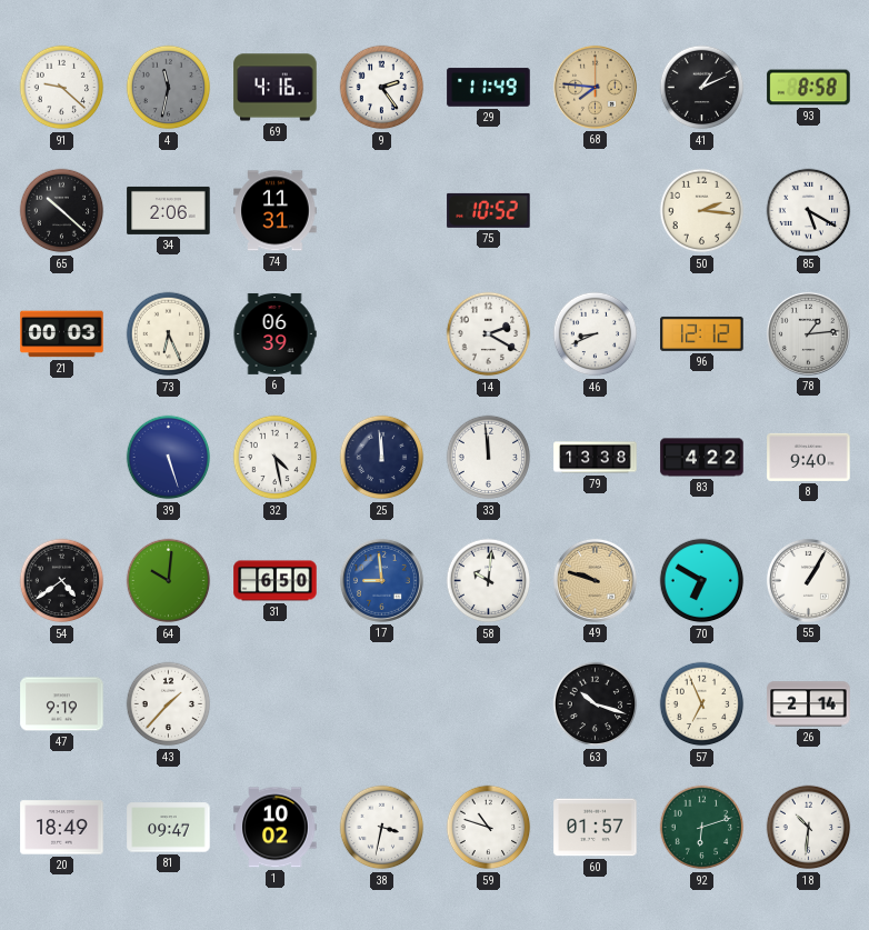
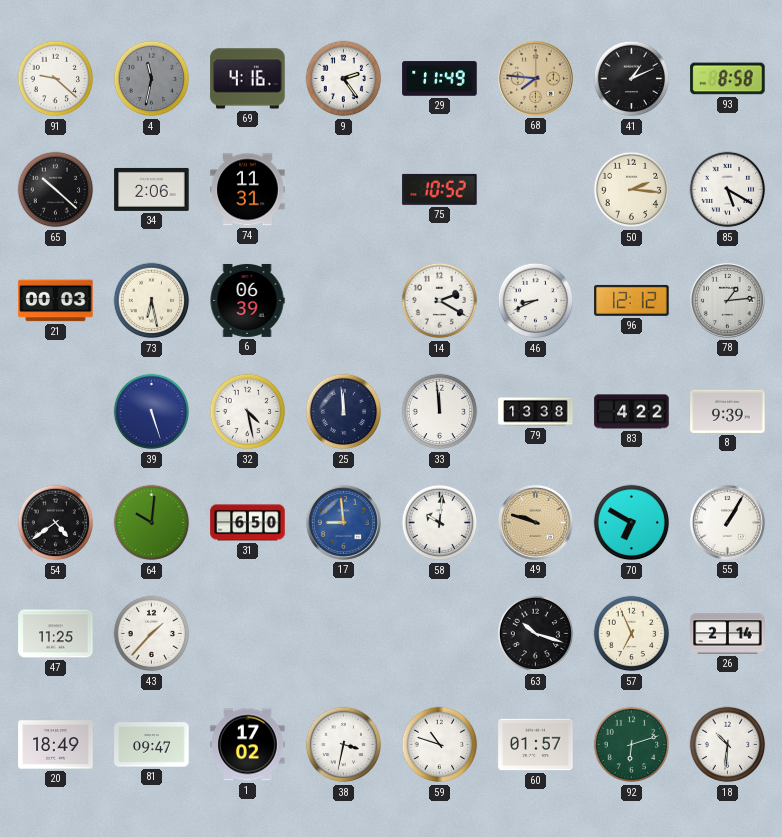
73: 6:26 -> 6:28
8: 9:40 -> 9:39
47: 9:19 -> 11:25
1: 10:02 -> 17:02
